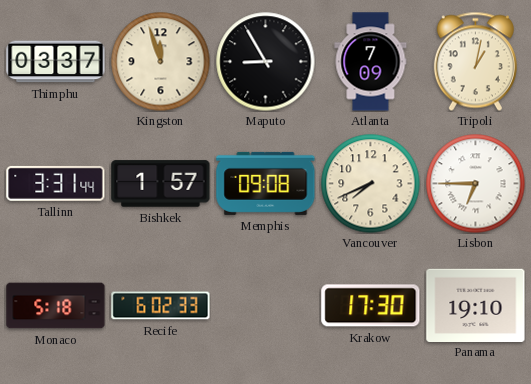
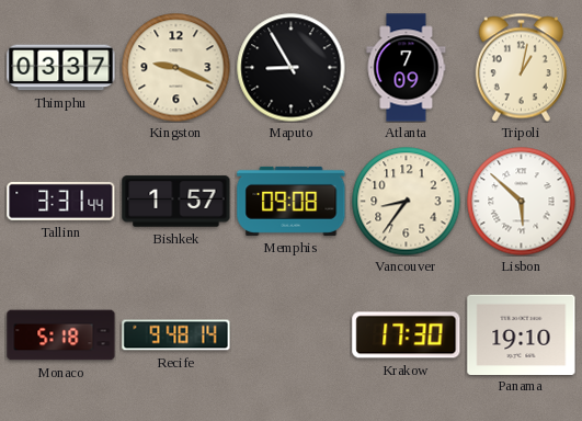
Kingston: 11:57 -> 9:19
Vancouver: 7:41 -> 8:36
Lisbon: 6:45 -> 5:52
Recife: 6:02 -> 9:48
